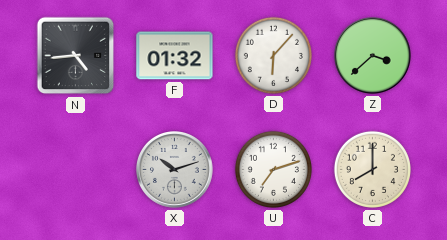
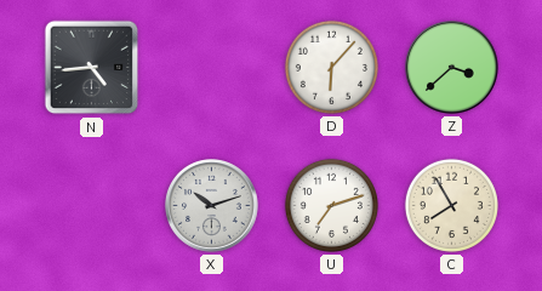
F: 01:32 -> none
C: 8:00 -> 7:55
